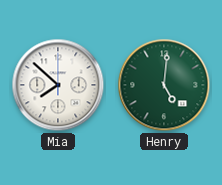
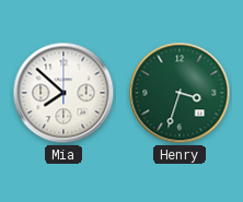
Henry: 5:01 -> 3:33
